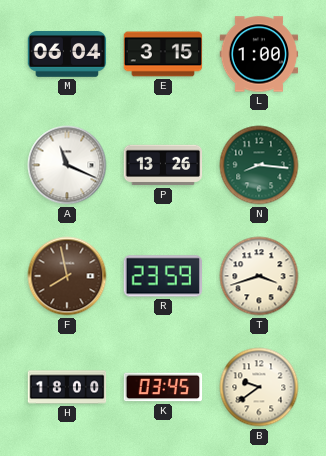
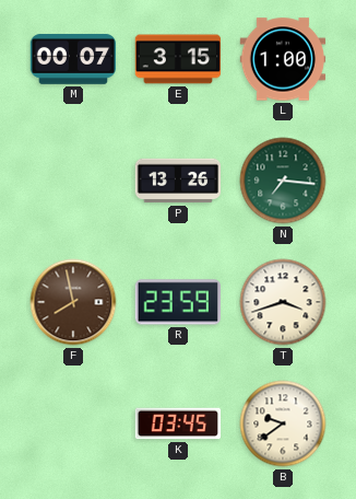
M: 06:04 -> 00:07
A: 11:19 -> none
N: 8:16 -> 7:16
H: 18:00 -> none
